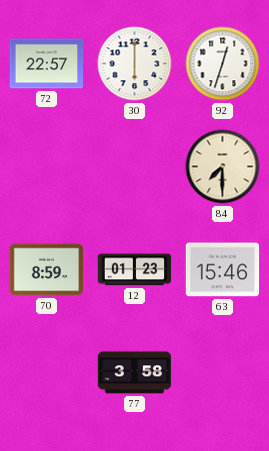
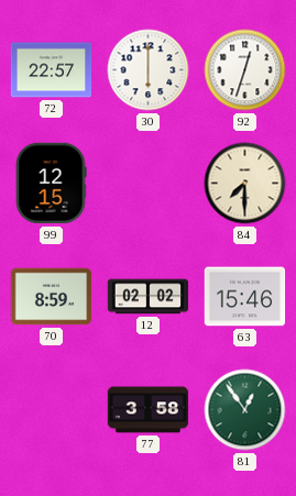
99: none -> 12:15
12: 01:23 -> 02:02
81: none -> 12:54
